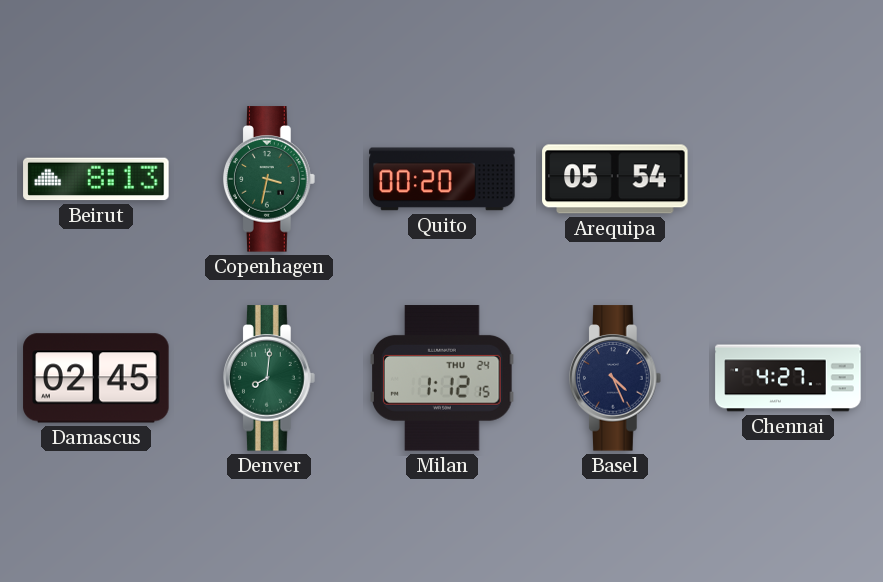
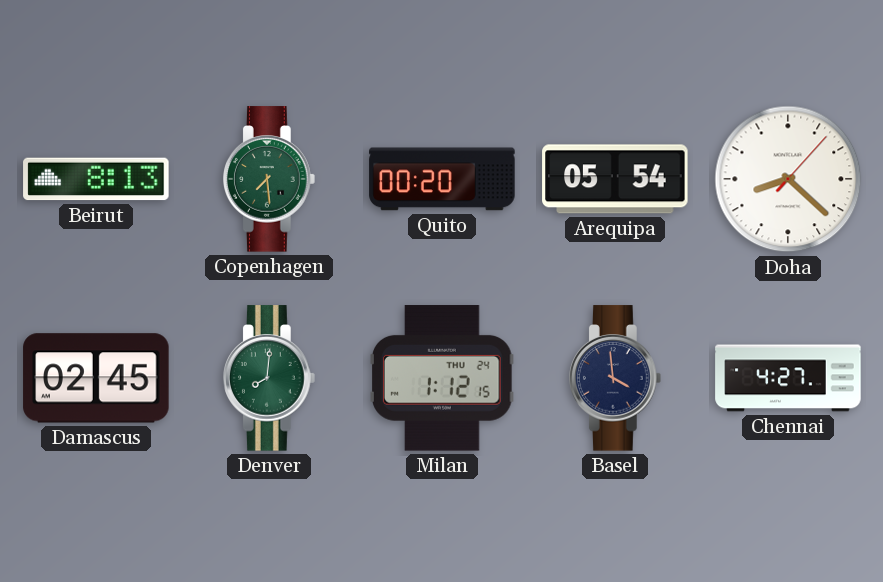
Copenhagen: 3:32 -> 7:29
Doha: none -> 8:22
Basel: 4:26 -> 3:59
